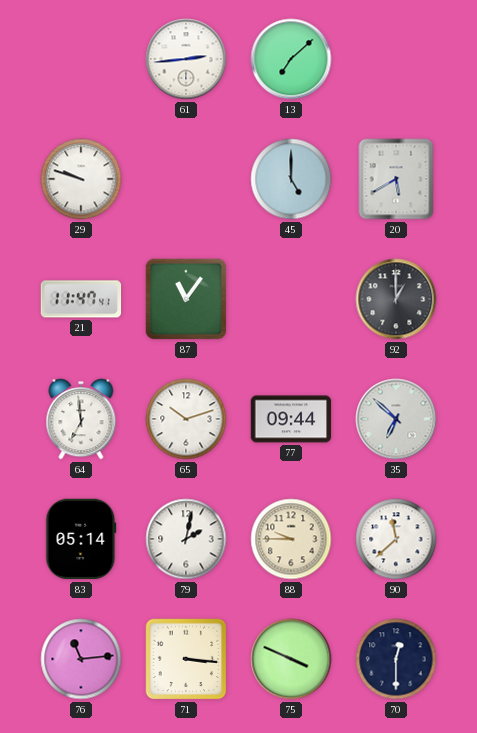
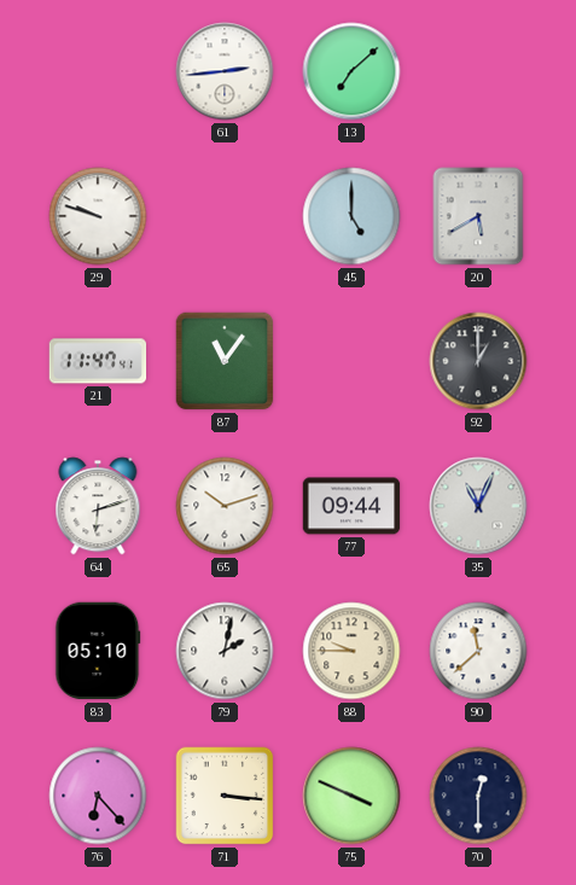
64: 6:59 -> 6:12
35: 6:52 -> 11:04
83: 05:14 -> 05:10
76: 11:14 -> 6:23
